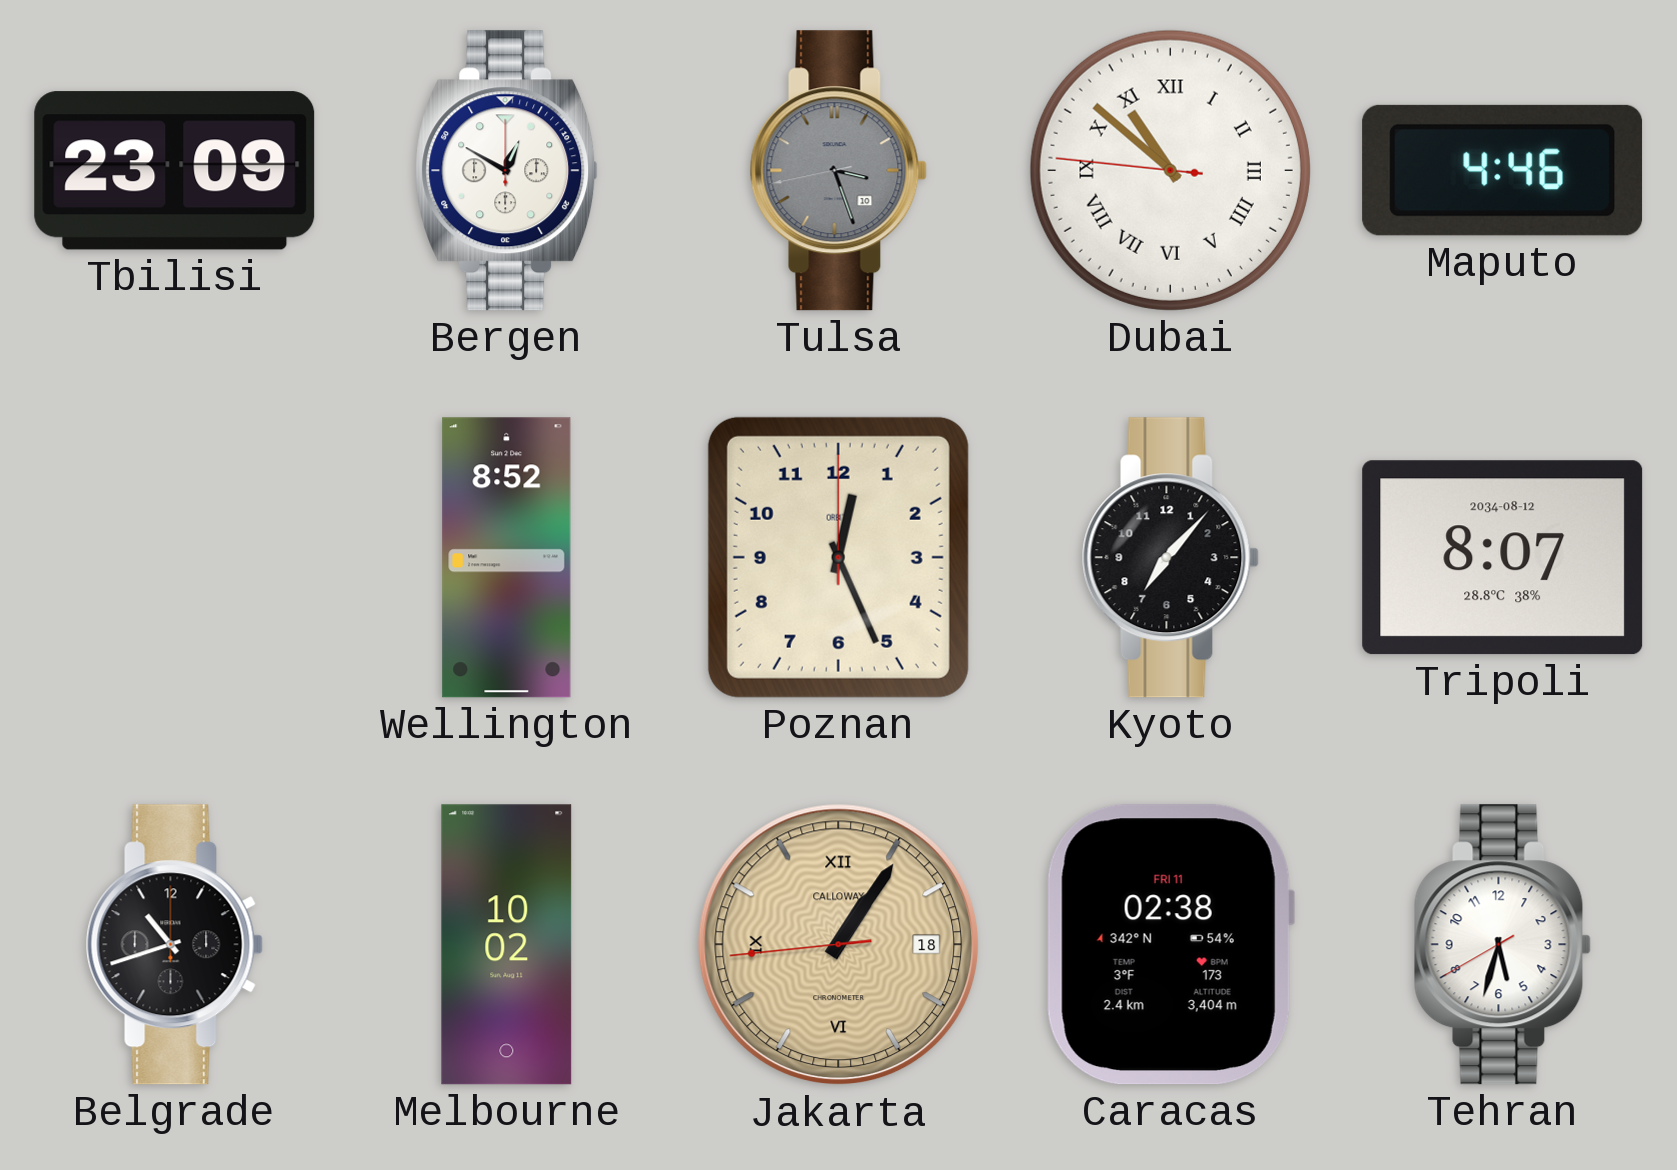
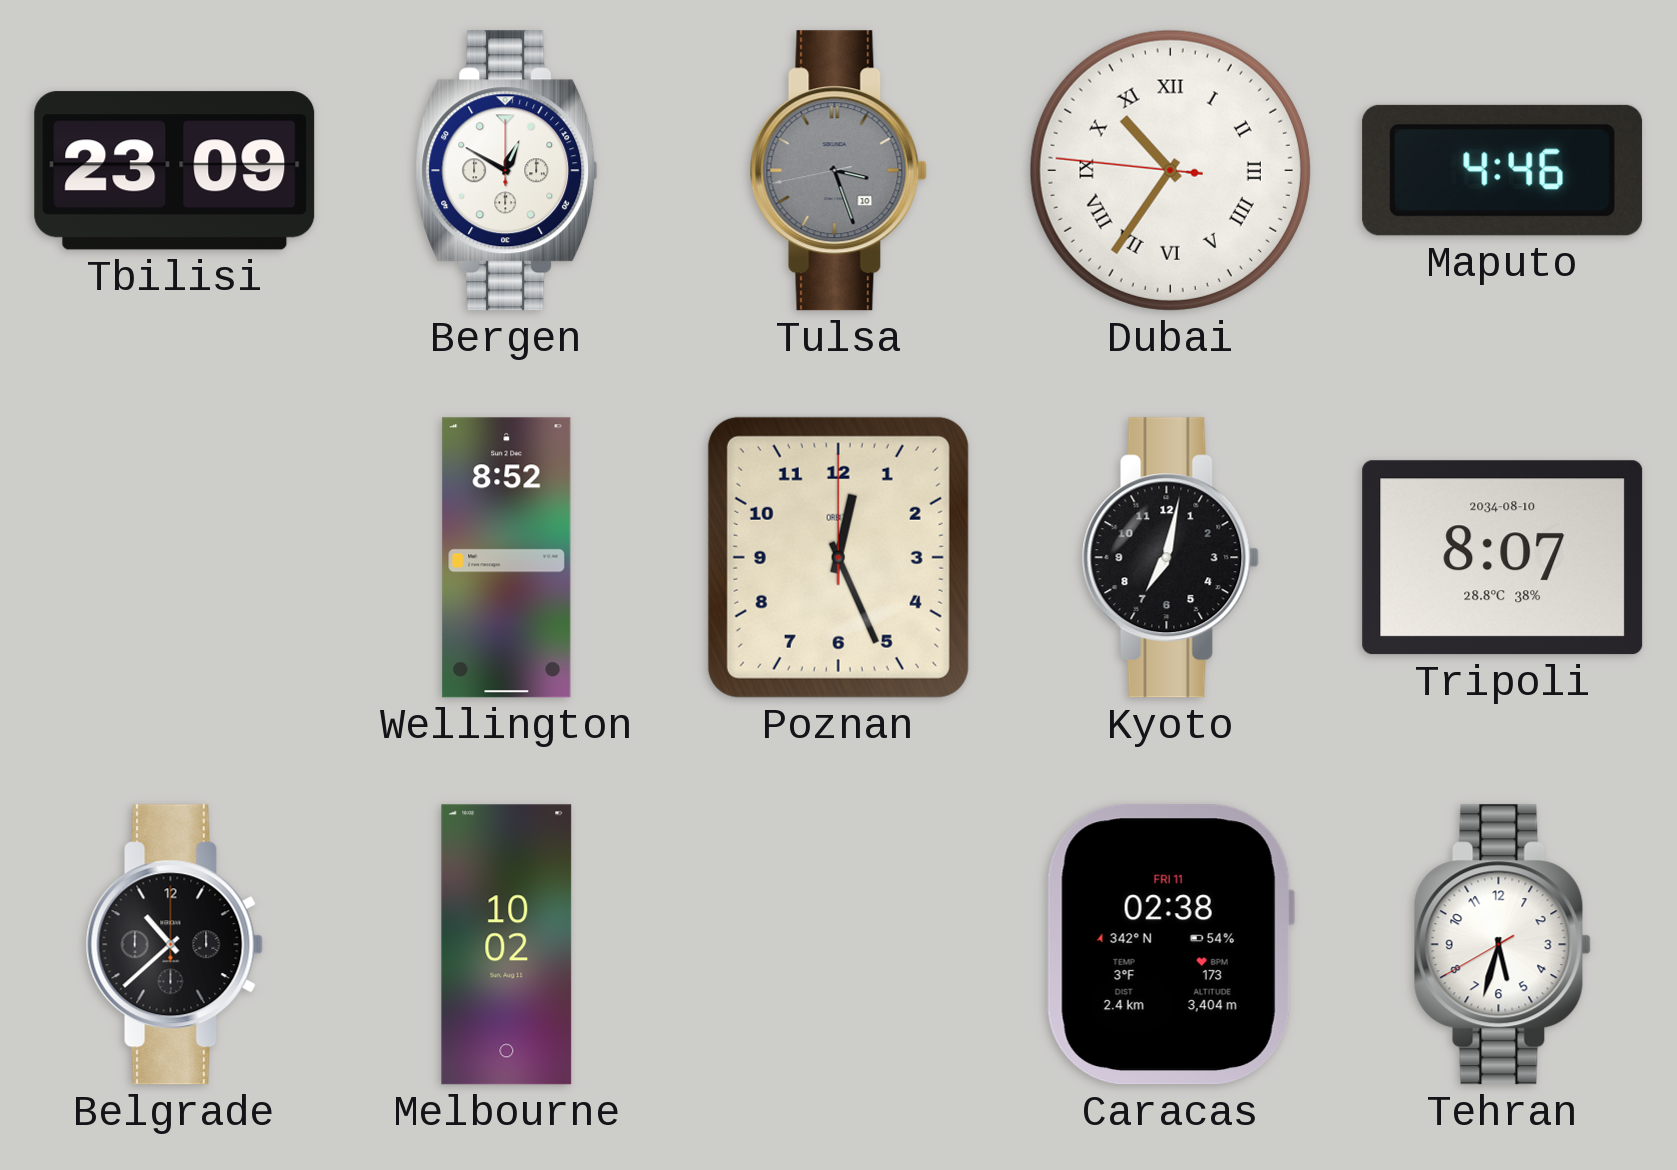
Dubai: 10:51 -> 10:35
Kyoto: 7:07 -> 7:02
Tripoli date: 2034-08-12 -> 2034-08-10
Belgrade: 10:42 -> 10:38
Jakarta: 1:05 -> none
